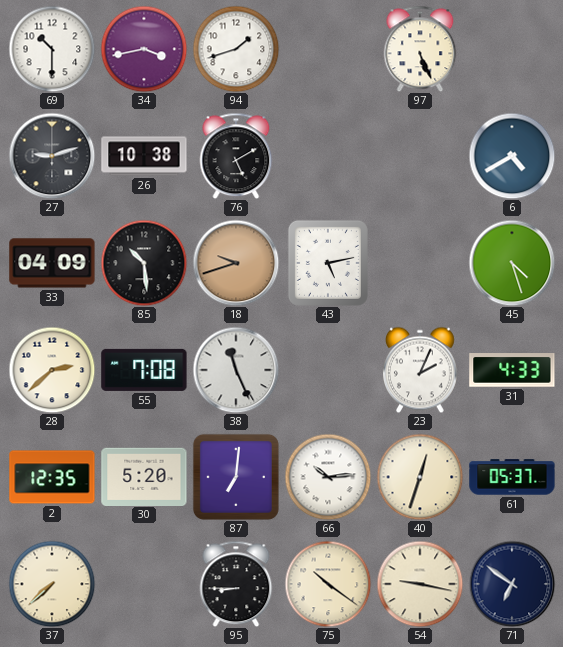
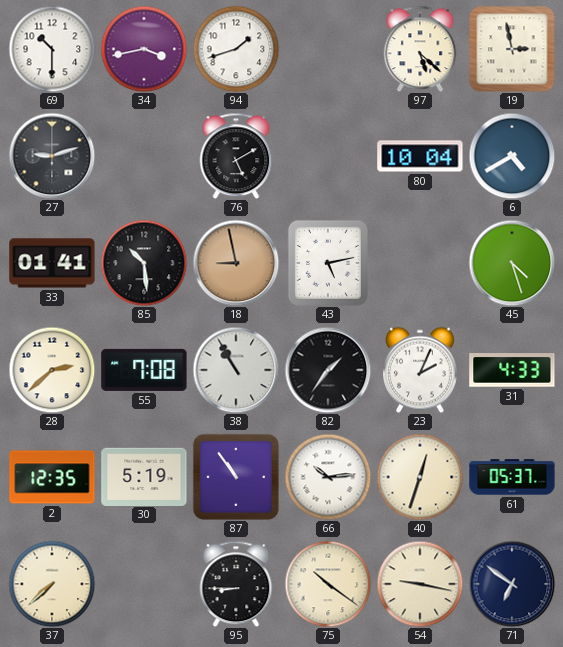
97: 5:26 -> 5:22
19: none -> 2:58
26: 10:38 -> none
80: none -> 10:04
33: 04:09 -> 01:41
18: 9:42 -> 8:58
38: 11:26 -> 10:55
82: none -> 1:36
30: 5:20 -> 5:19
87: 7:01 -> 10:54
